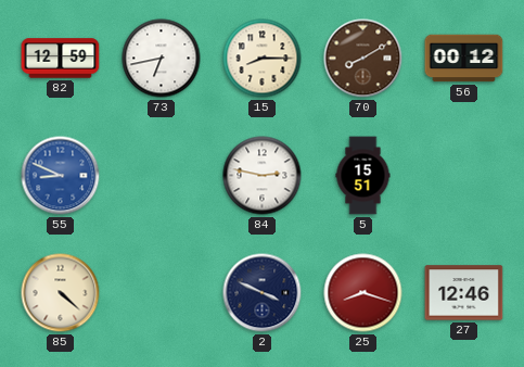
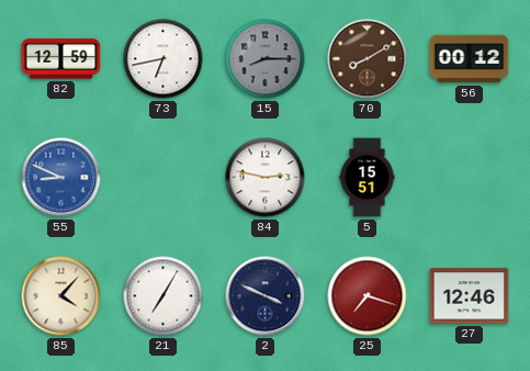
15 dial: cream -> grey
85: 4:22 -> 4:07
21: none -> 7:05
25: 8:18 -> 7:18
